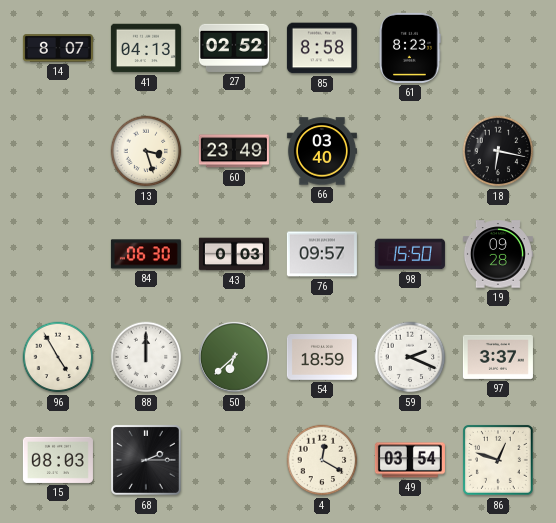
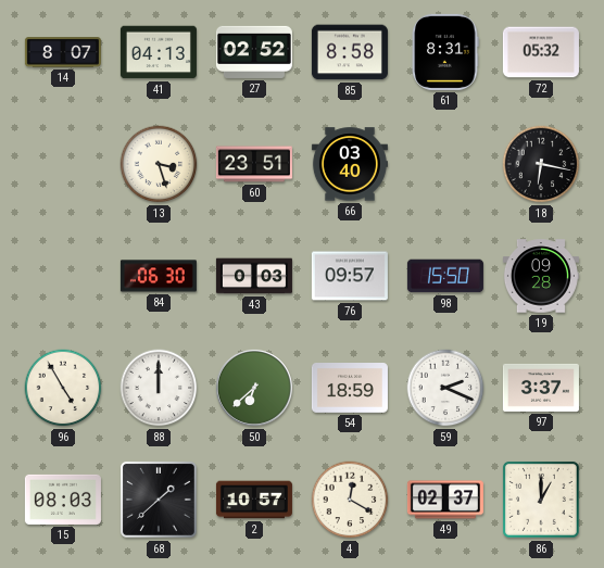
61: 8:23 -> 8:31
72: none -> 05:32
60: 23:49 -> 23:51
68: 2:15 -> 1:38
2: none -> 10:57
49: 03:54 -> 02:37
86: 12:48 -> 1:00
